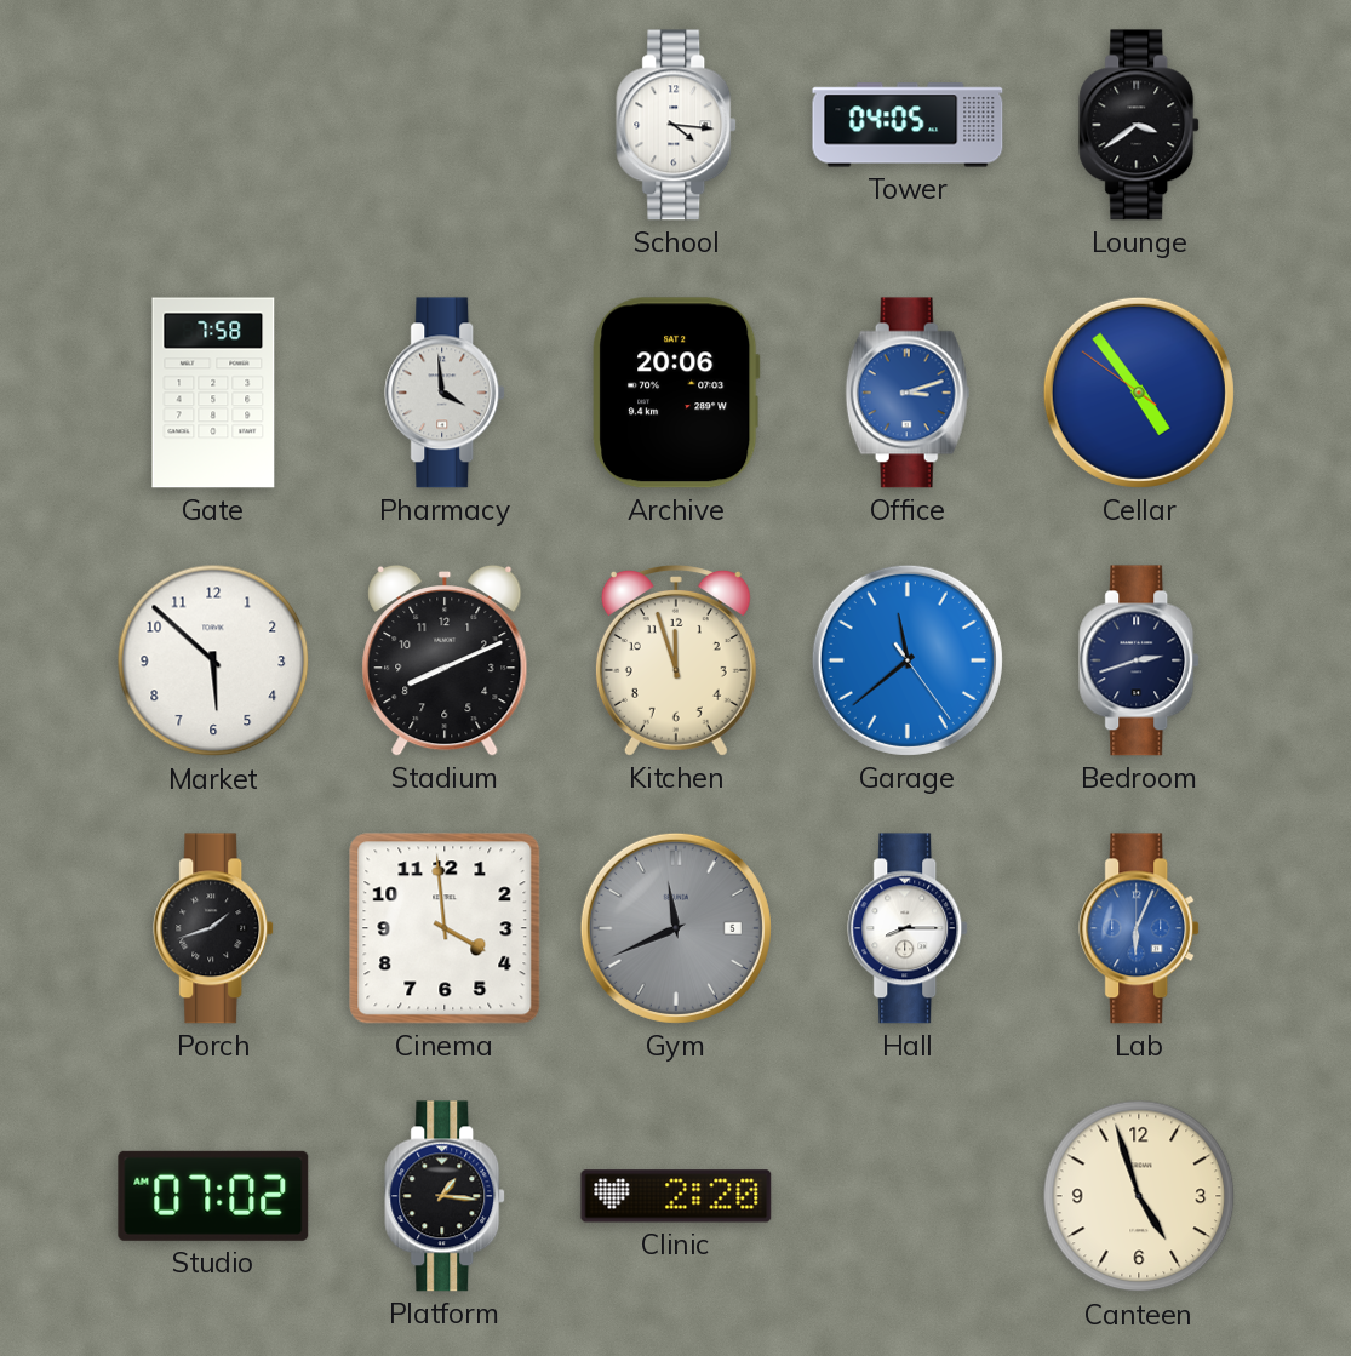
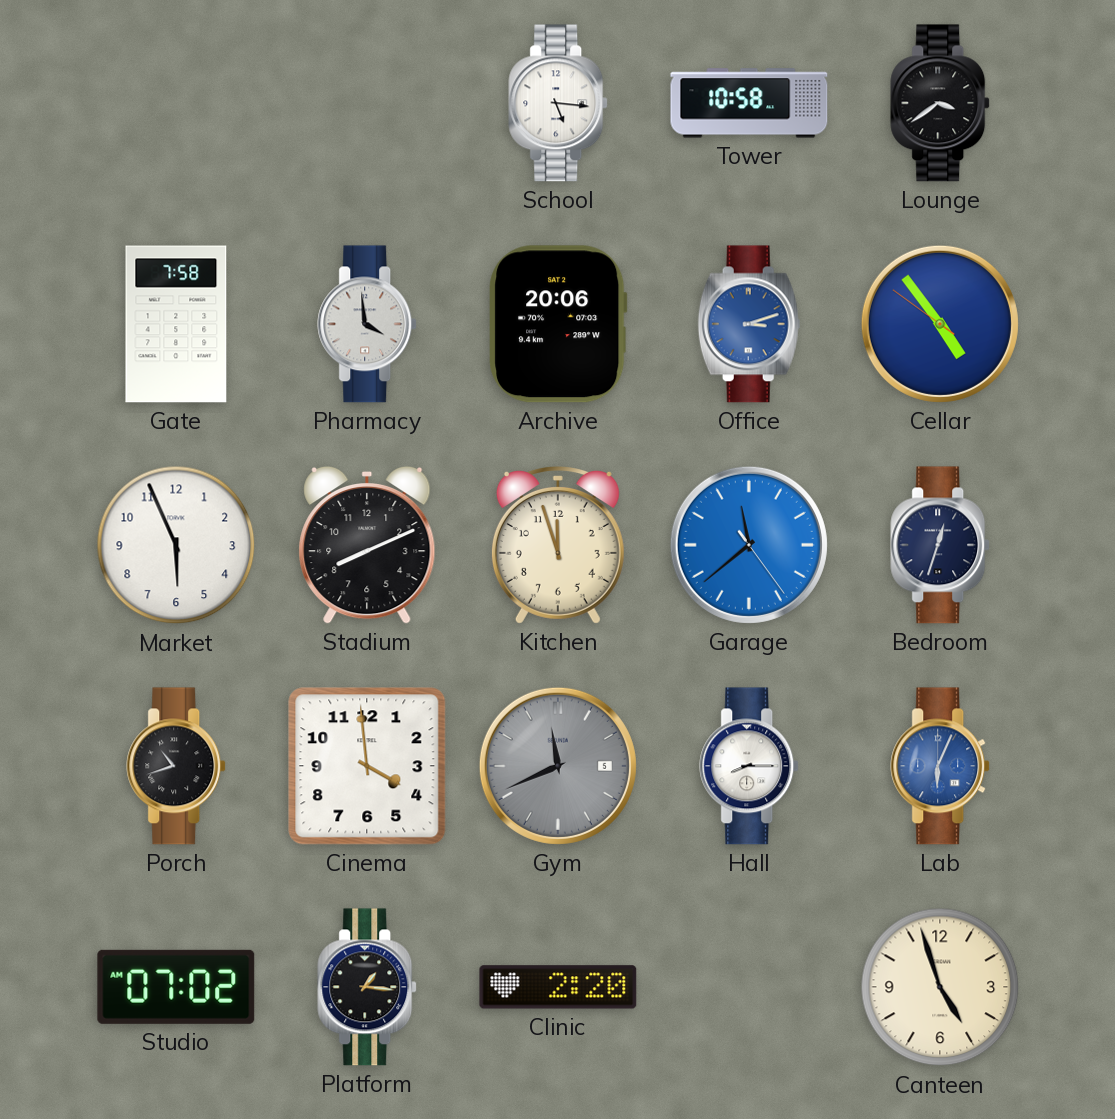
School: 4:16 -> 5:16
Tower: 04:05 -> 10:58
Market: 5:52 -> 5:56
Bedroom: 2:42 -> 12:33
Porch: 1:42 -> 10:42
